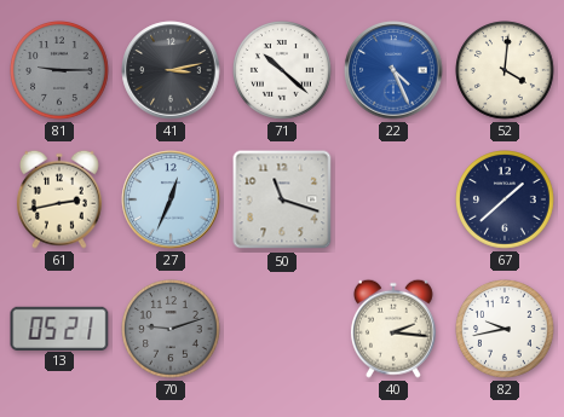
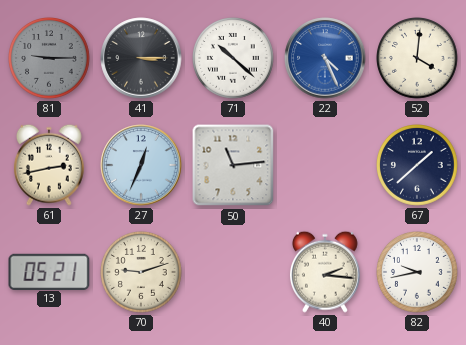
41: 3:13 -> 3:15
50: 11:18 -> 11:14
70 dial: grey -> cream
